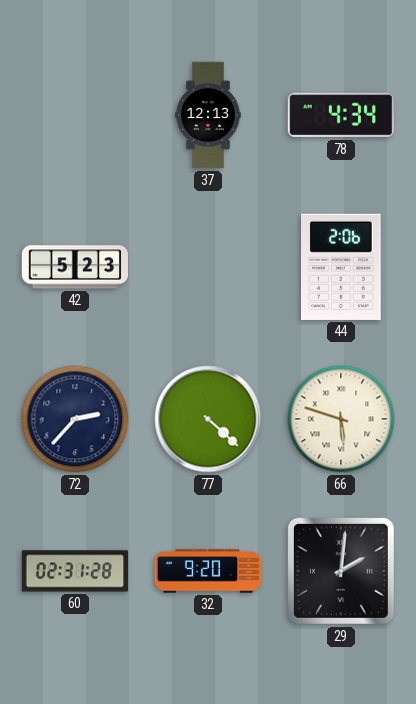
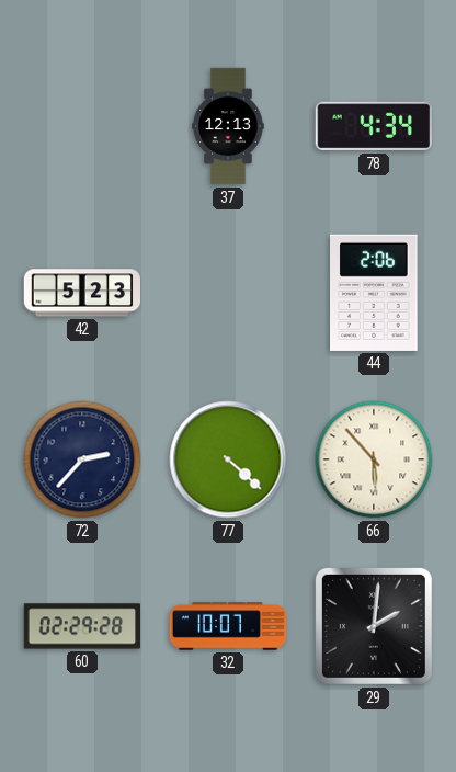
66: 5:48 -> 5:53
60: 02:31 -> 02:29
32: 9:20 -> 10:07
